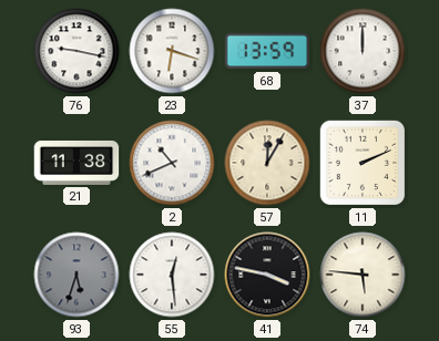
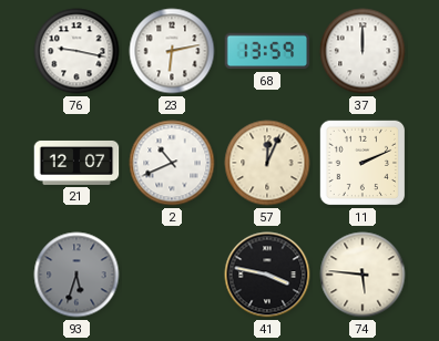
23: 6:18 -> 6:13
21: 11:38 -> 12:07
57: 12:05 -> 12:04
55: 12:29 -> none
